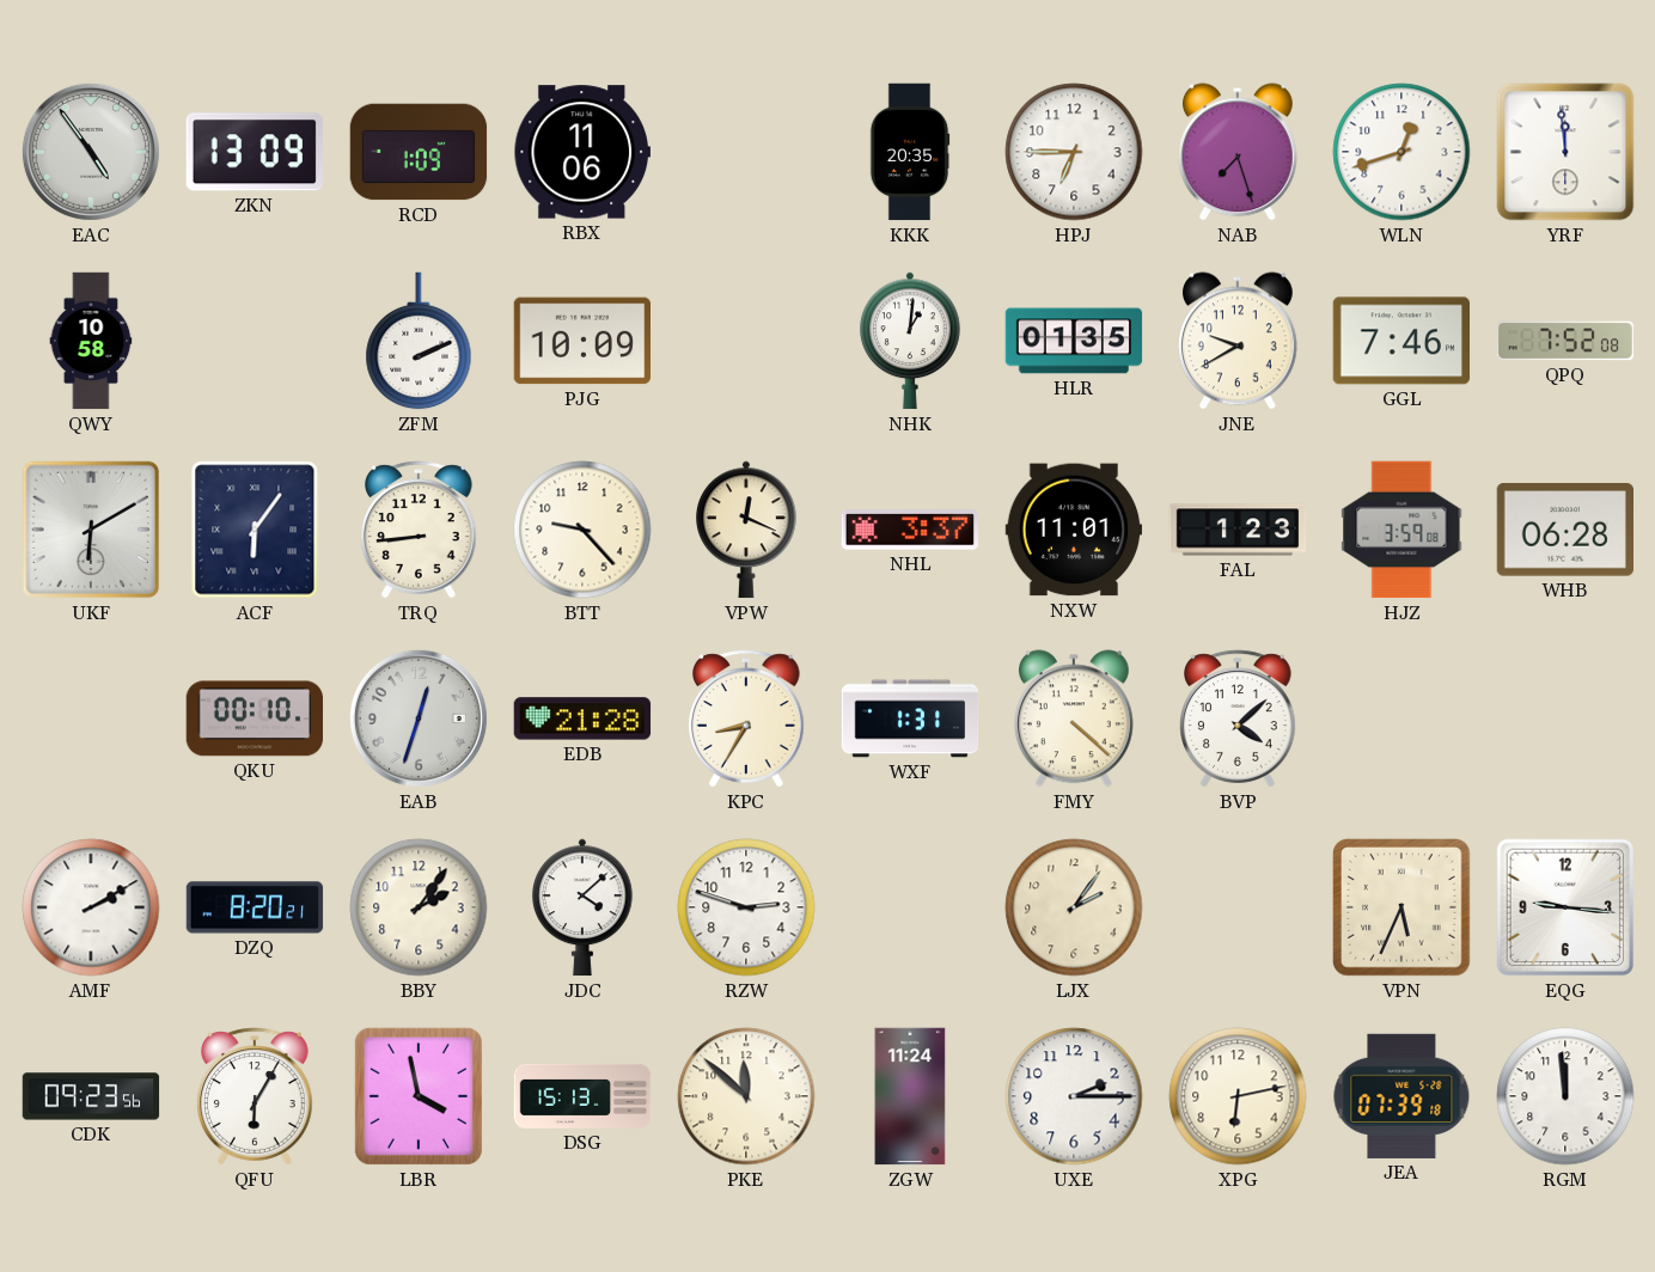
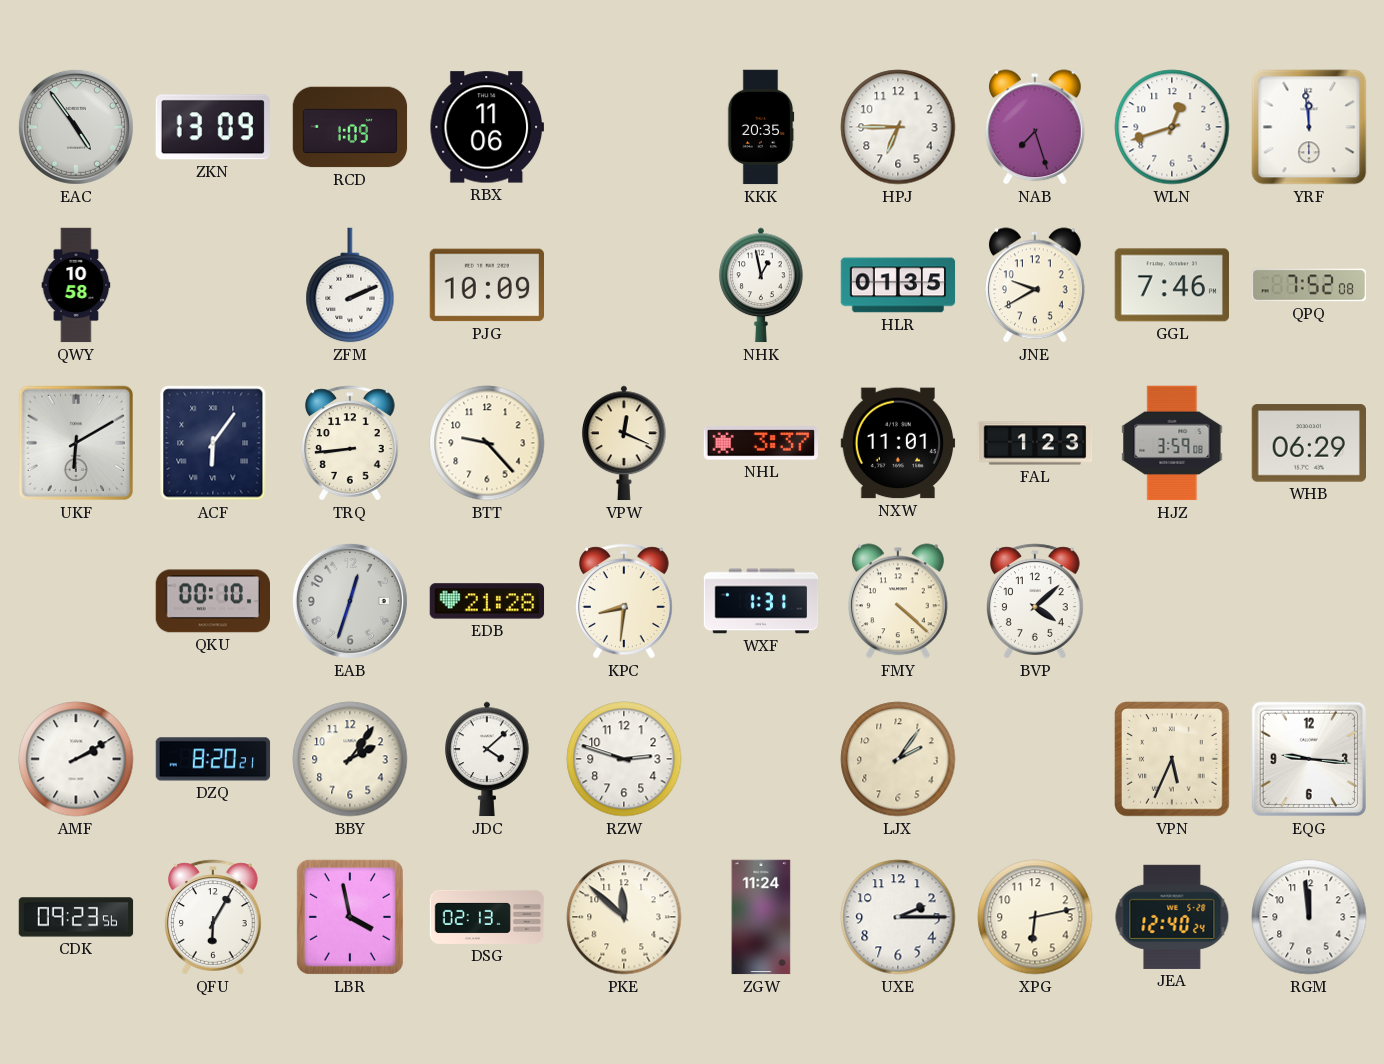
NHK: 1:01 -> 12:58
WHB: 06:28 -> 06:29
KPC: 8:35 -> 8:31
DSG: 15:13 -> 02:13
JEA: 07:39 -> 12:40
